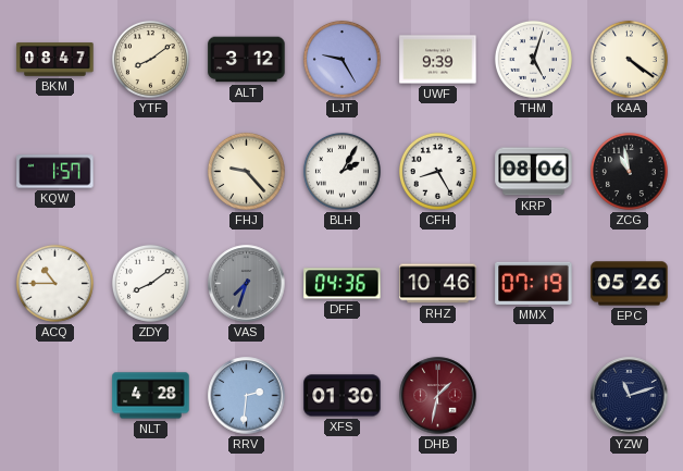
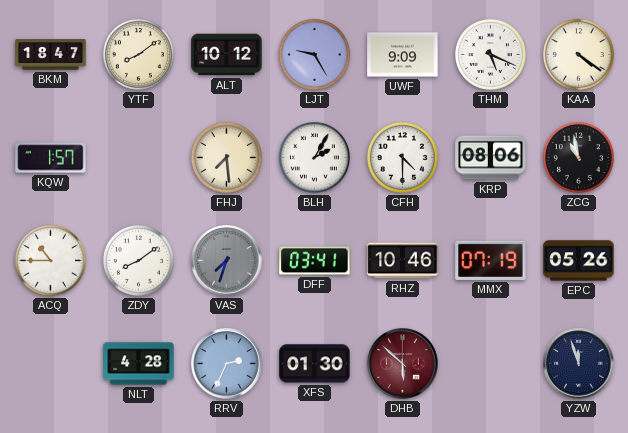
BKM: 08:47 -> 18:47
ALT: 3:12 -> 10:12
UWF: 9:39 -> 9:09
THM: 5:03 -> 5:19
FHJ: 9:23 -> 7:29
CFH: 8:25 -> 4:30
DFF: 04:36 -> 03:41
RRV: 2:31 -> 2:34
DHB: 1:32 -> 5:52
YZW: 11:12 -> 11:57
